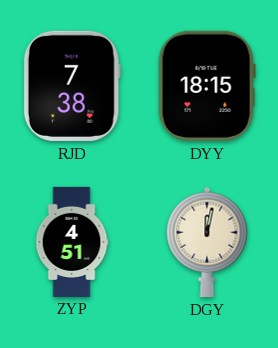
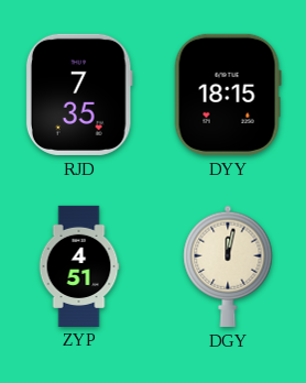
RJD: 7:38 -> 7:35
